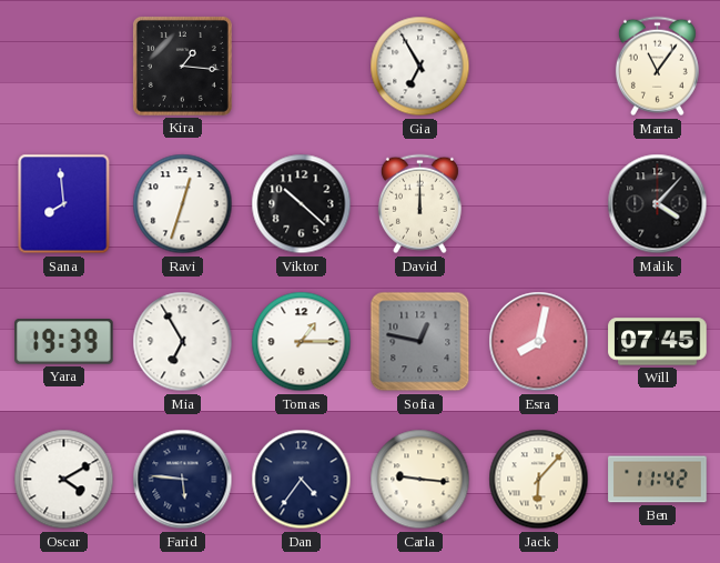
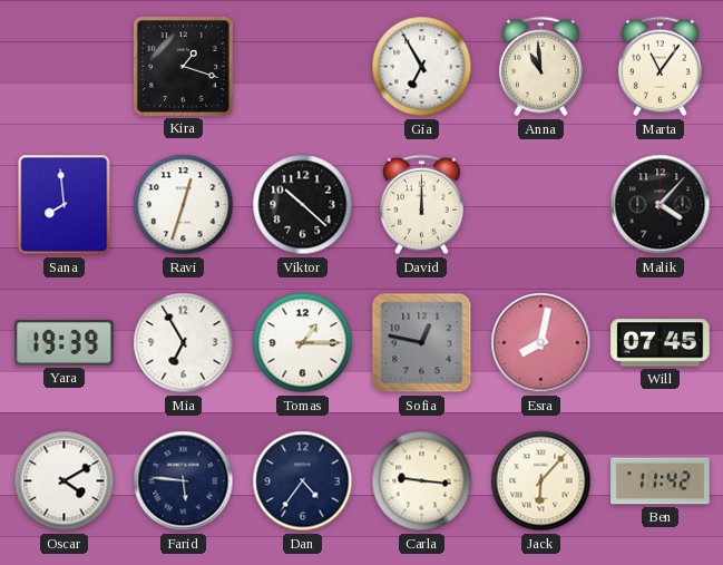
Kira: 1:16 -> 1:18
Anna: none -> 10:59
